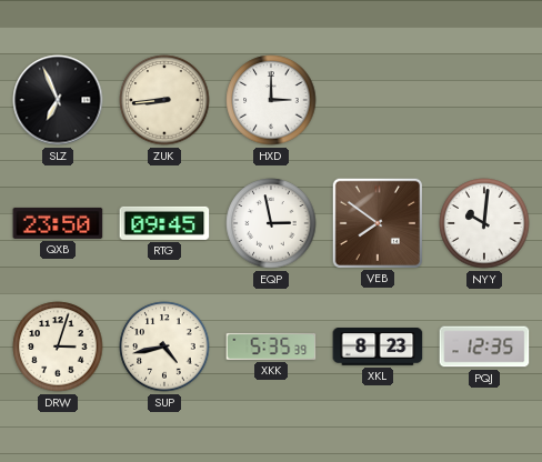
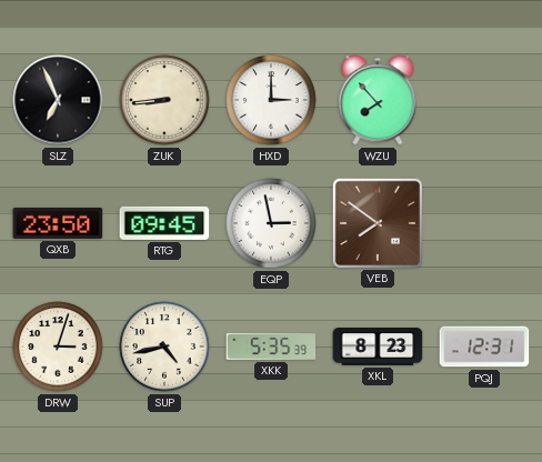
WZU: none -> 7:53
NYY: 10:01 -> none
PQJ: 12:35 -> 12:31
